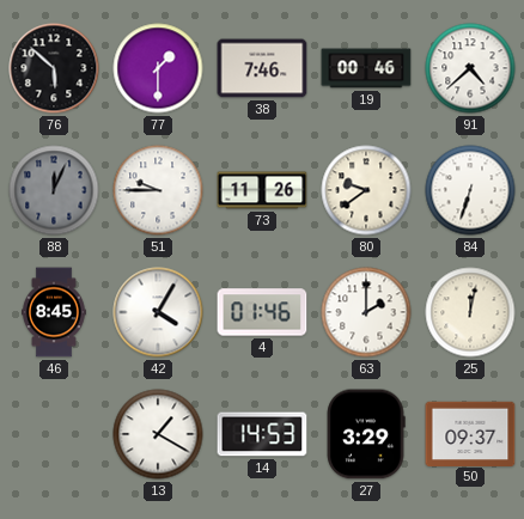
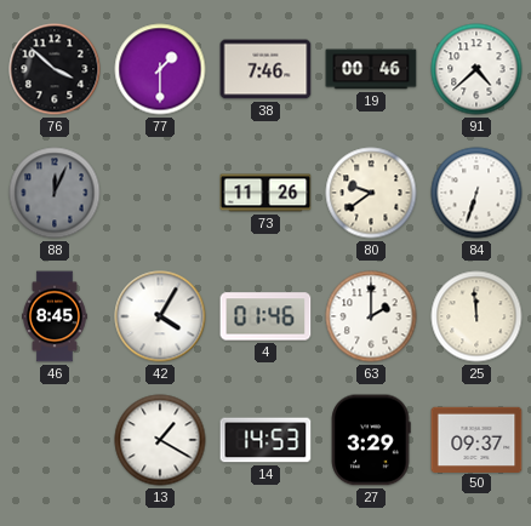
76: 5:52 -> 3:52
51: 9:45 -> none
25: 12:02 -> 11:59
